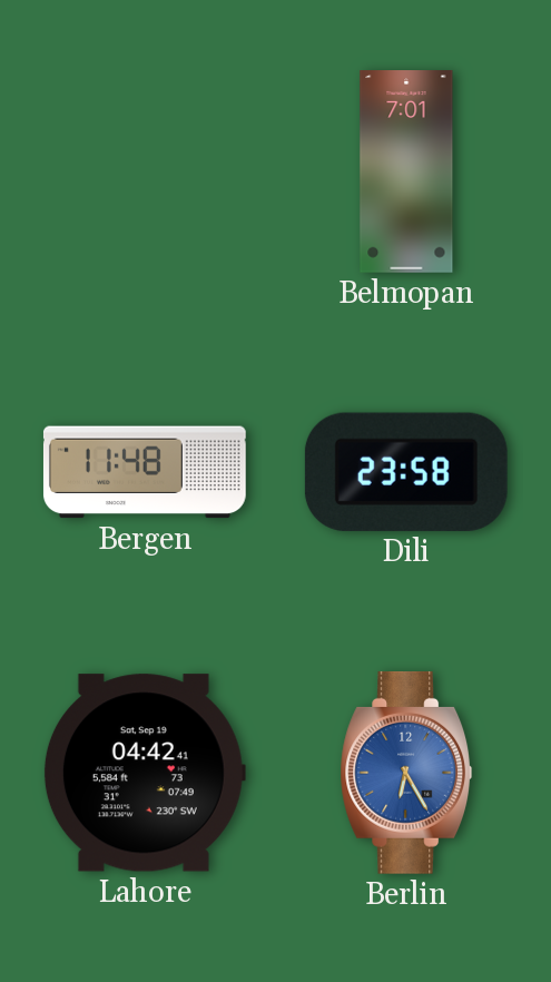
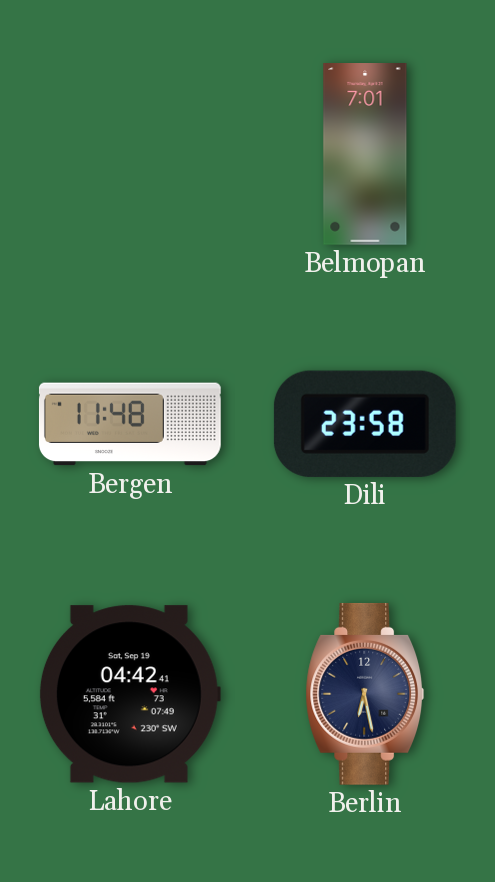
Berlin: 6:25 -> 6:28
Berlin dial: blue -> navy
